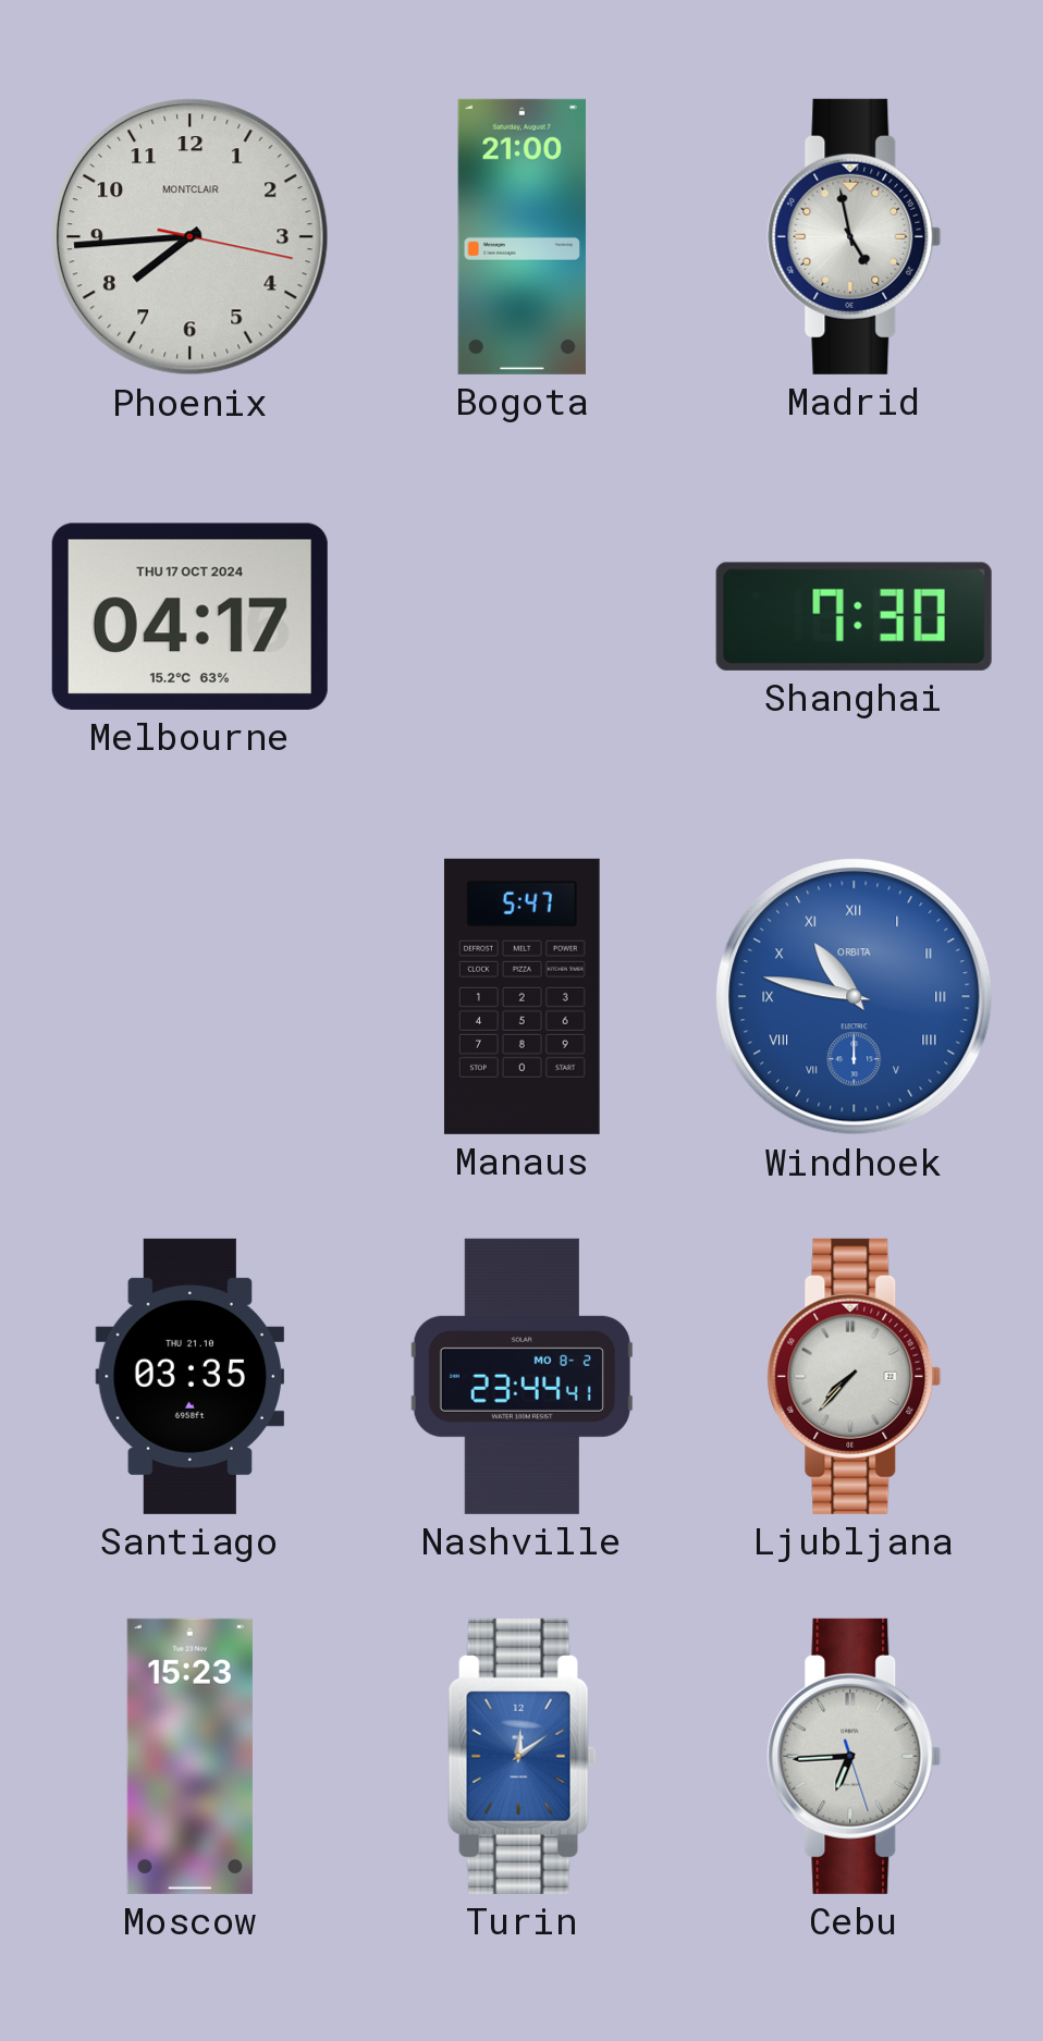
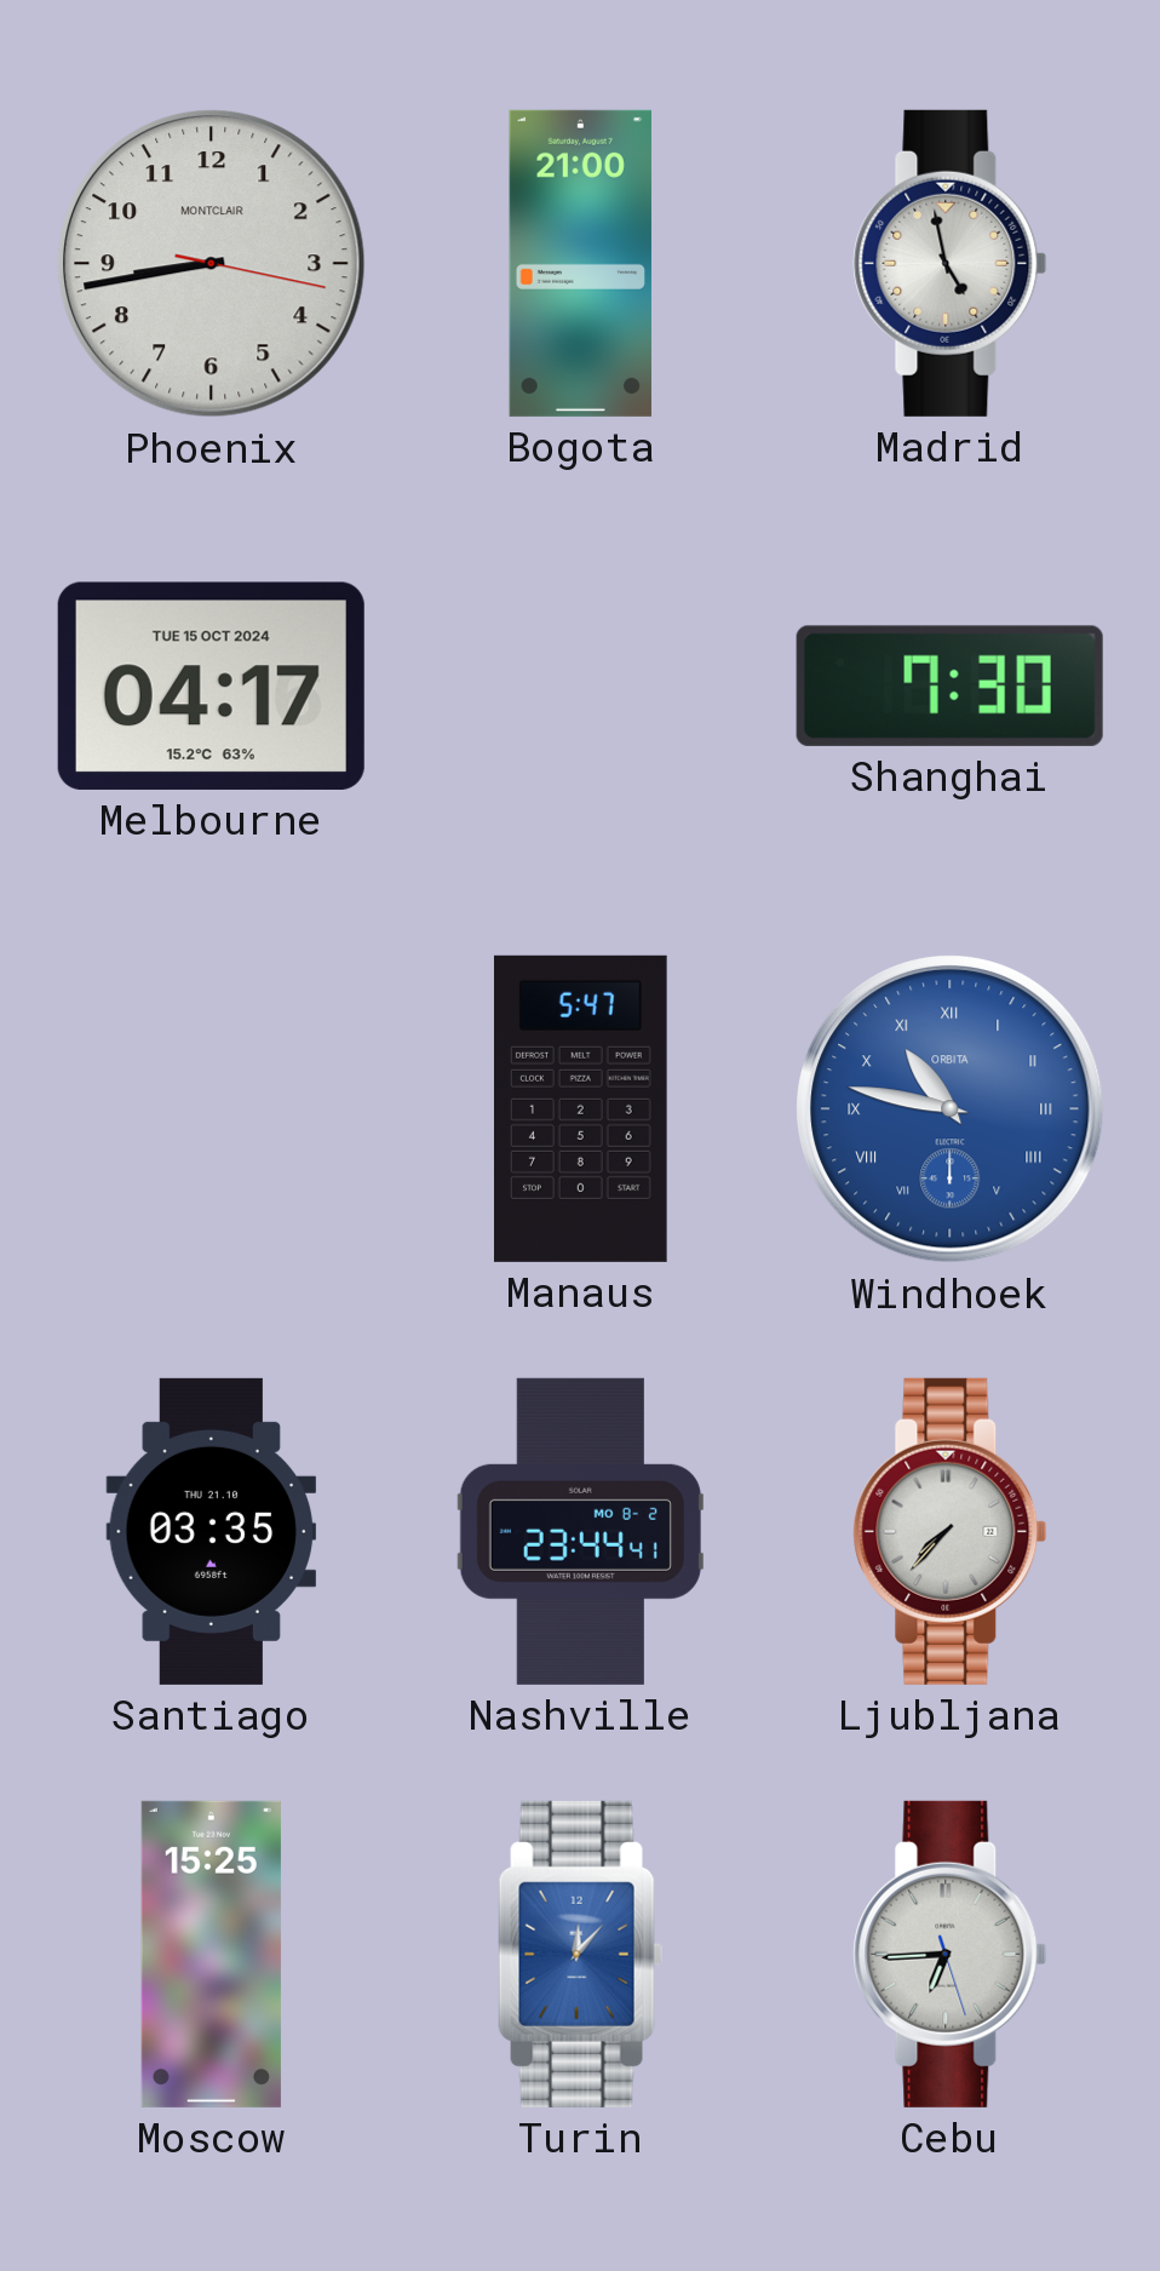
Phoenix: 7:44 -> 8:43
Melbourne date: THU 17 OCT 2024 -> TUE 15 OCT 2024
Moscow: 15:23 -> 15:25
Turin: 12:09 -> 12:07
